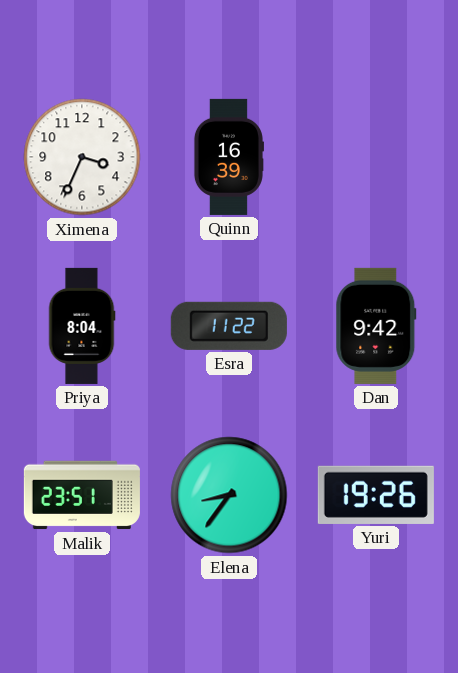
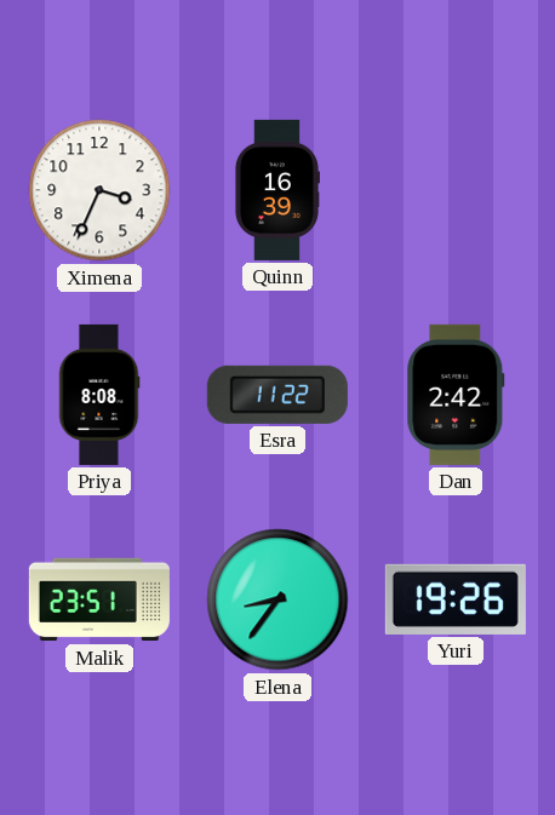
Priya: 8:04 -> 8:08
Dan: 9:42 -> 2:42
